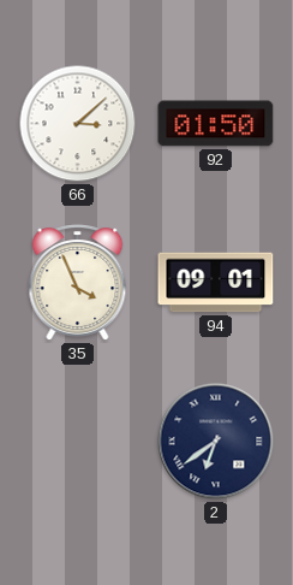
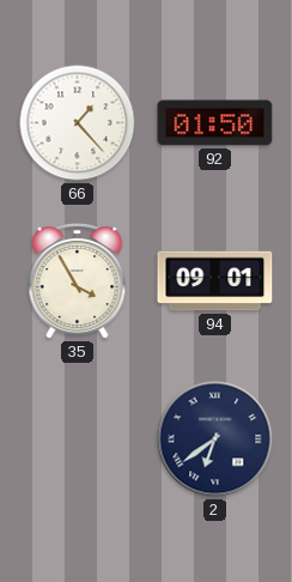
66: 3:08 -> 1:23
35: 3:56 -> 3:55
